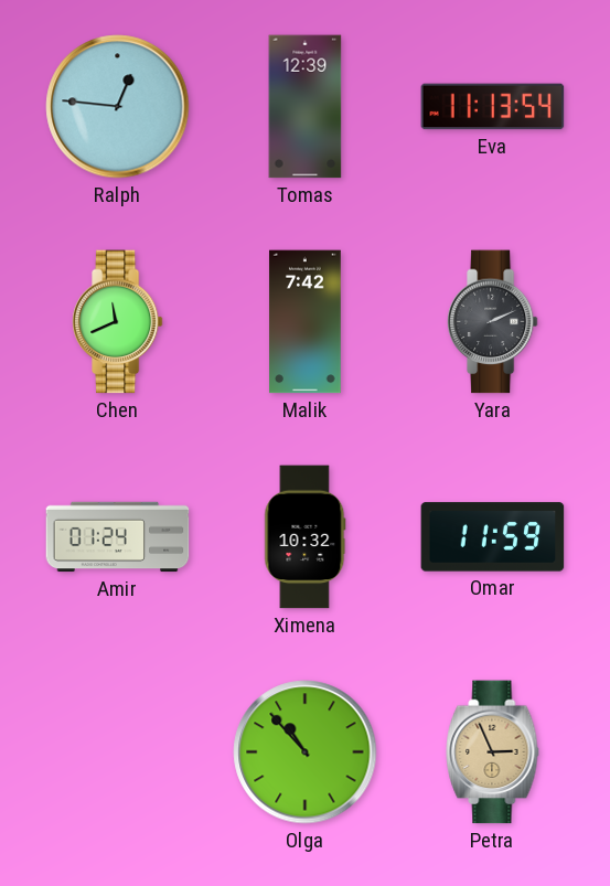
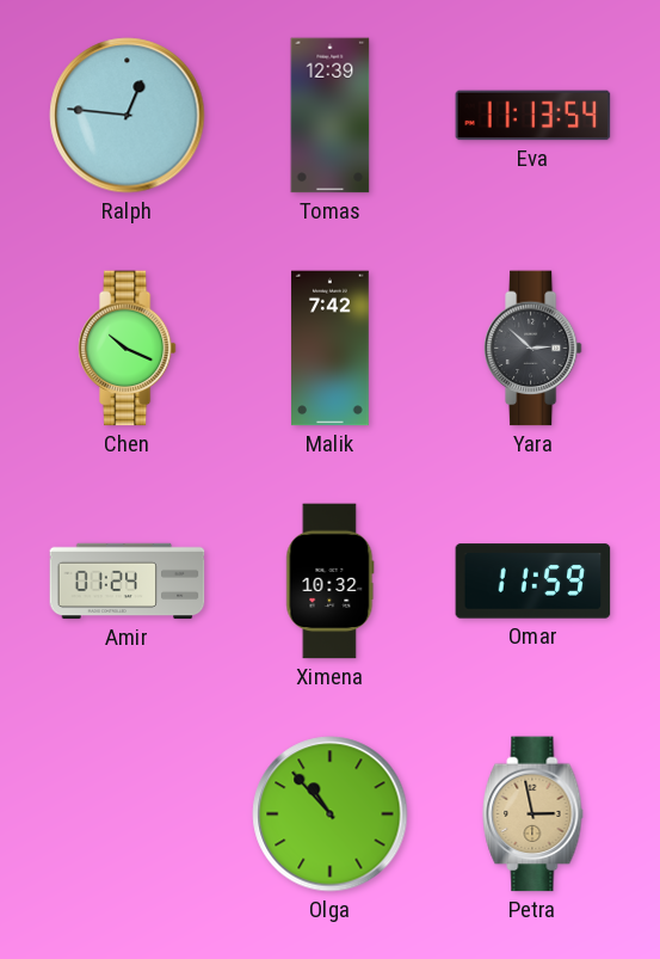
Chen: 11:41 -> 10:19
Yara: 2:11 -> 2:52
Petra: 2:56 -> 2:58
